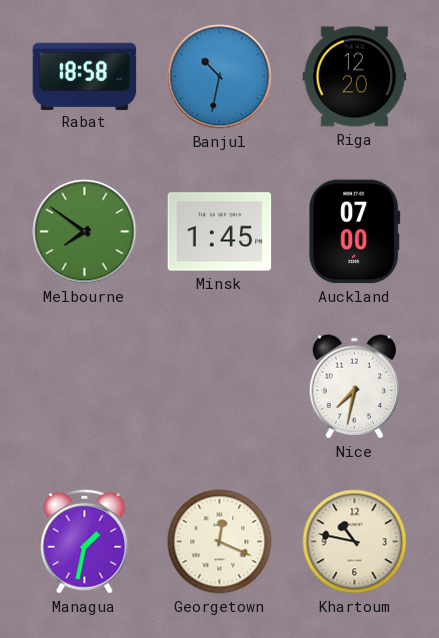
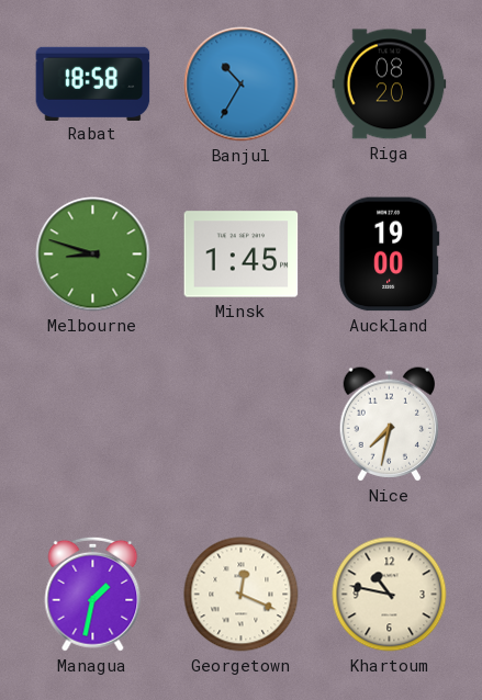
Banjul: 10:32 -> 10:35
Riga: 12:20 -> 08:20
Melbourne: 7:51 -> 8:48
Auckland: 07:00 -> 19:00
